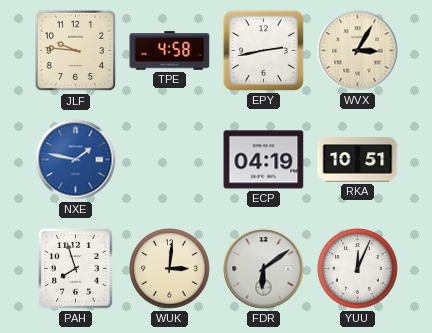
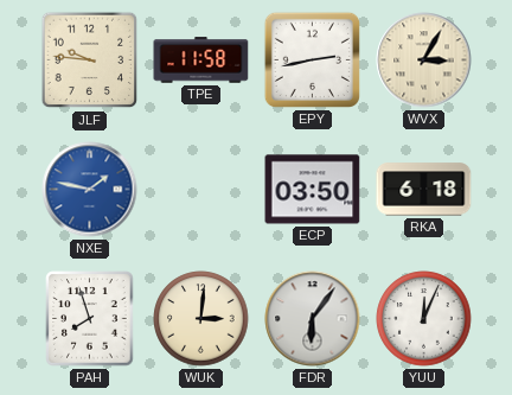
TPE: 4:58 -> 11:58
ECP: 04:19 -> 03:50
RKA: 10:51 -> 6:18
FDR: 6:09 -> 6:06
